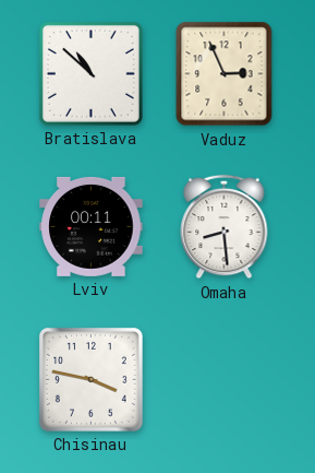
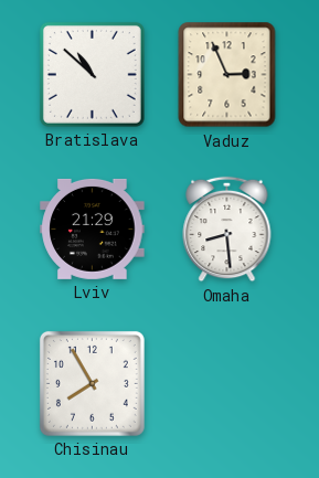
Lviv: 00:11 -> 21:29
Chisinau: 3:47 -> 7:55
